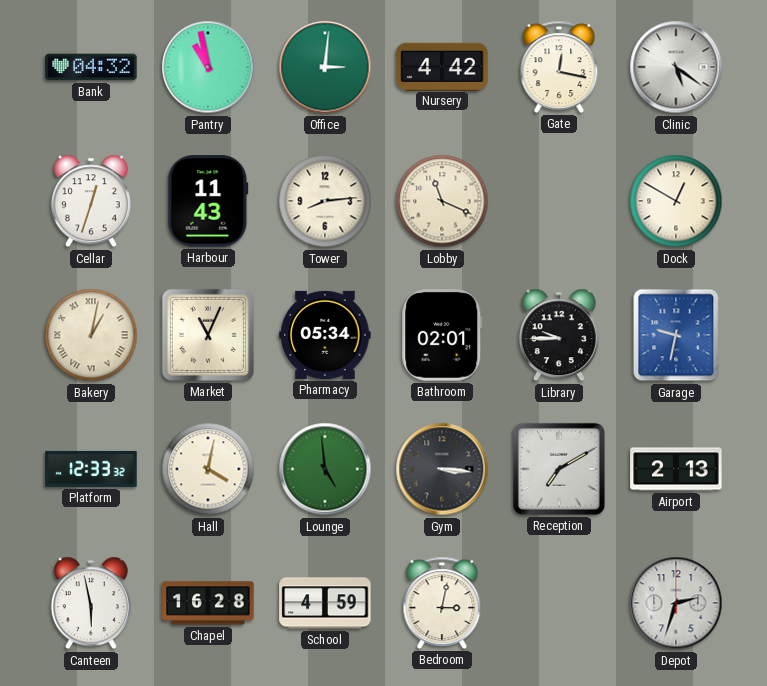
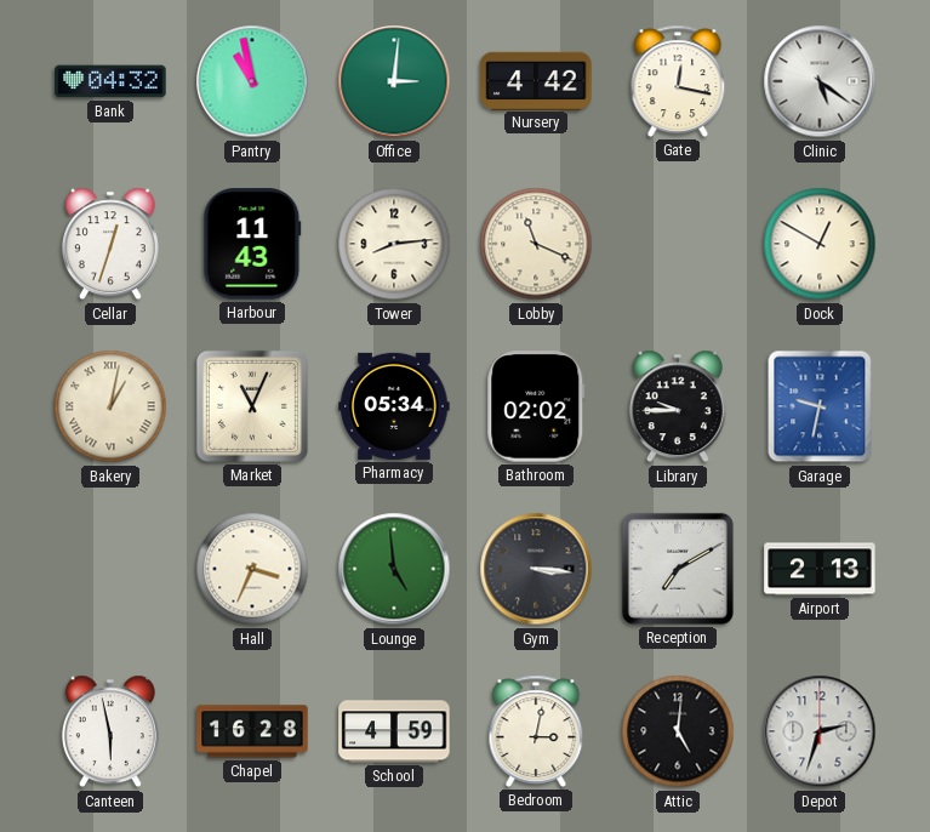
Bathroom: 02:01 -> 02:02
Platform: 12:33 -> none
Hall: 4:02 -> 3:34
Attic: none -> 5:01
